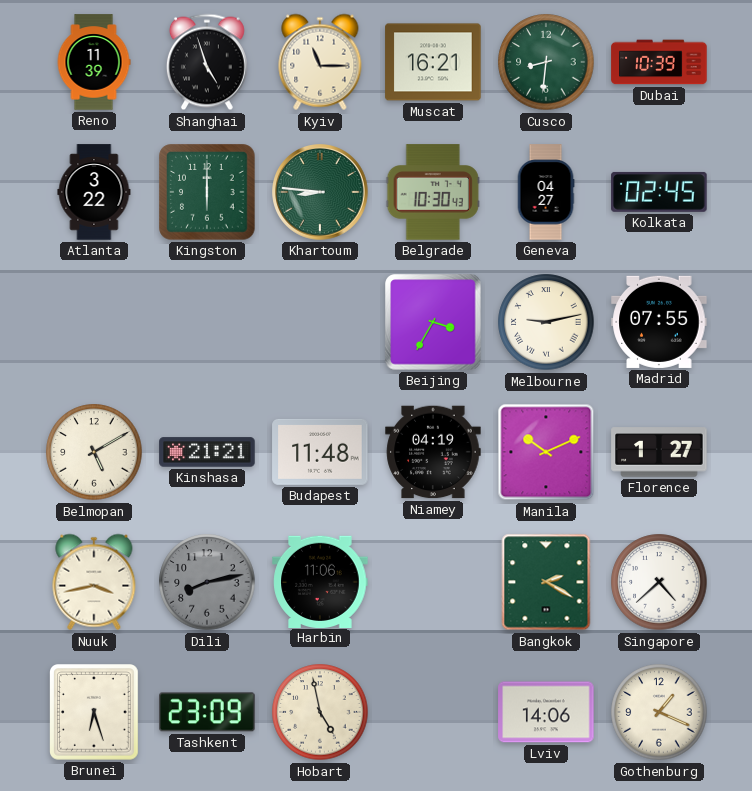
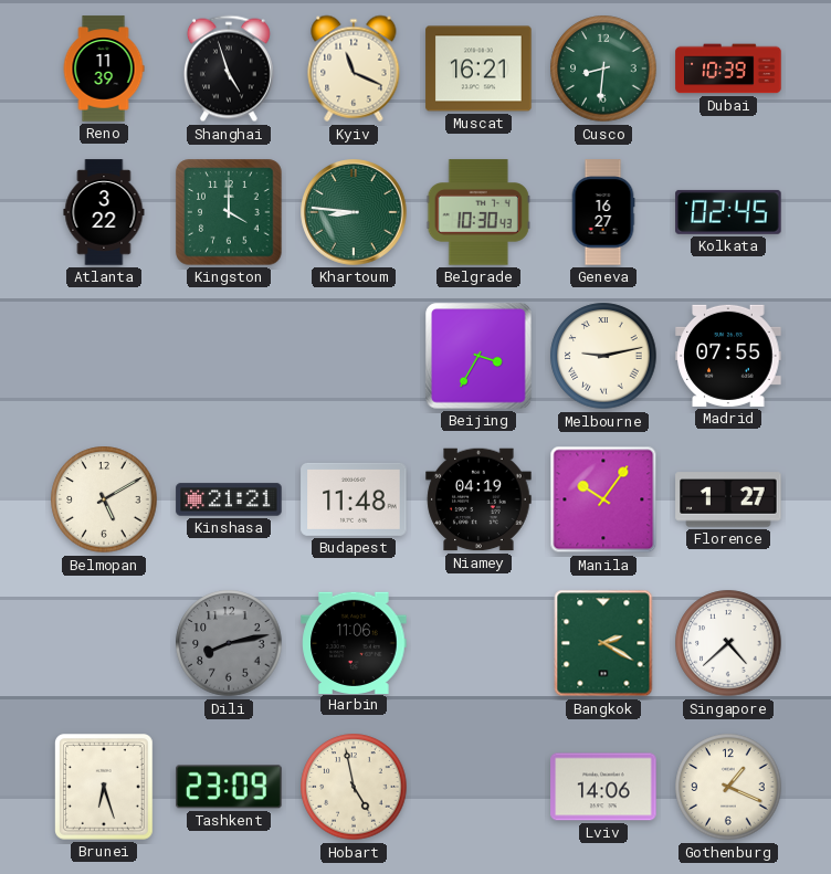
Kyiv: 11:15 -> 11:19
Kingston: 6:00 -> 4:00
Geneva: 04:27 -> 16:27
Manila: 10:11 -> 10:06
Nuuk: 3:43 -> none
